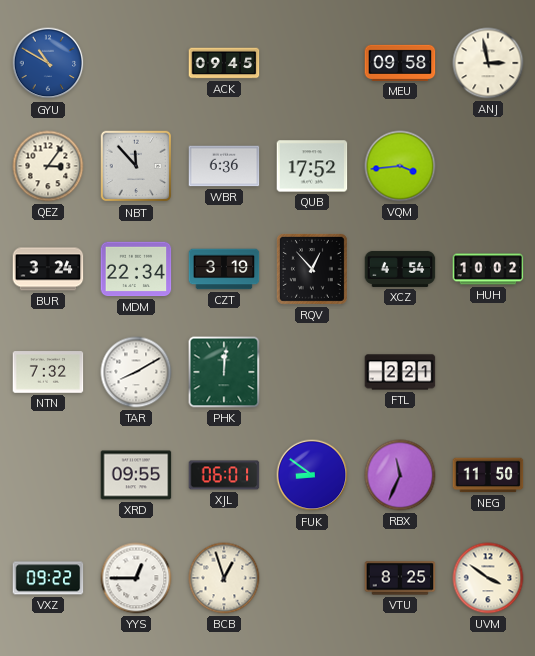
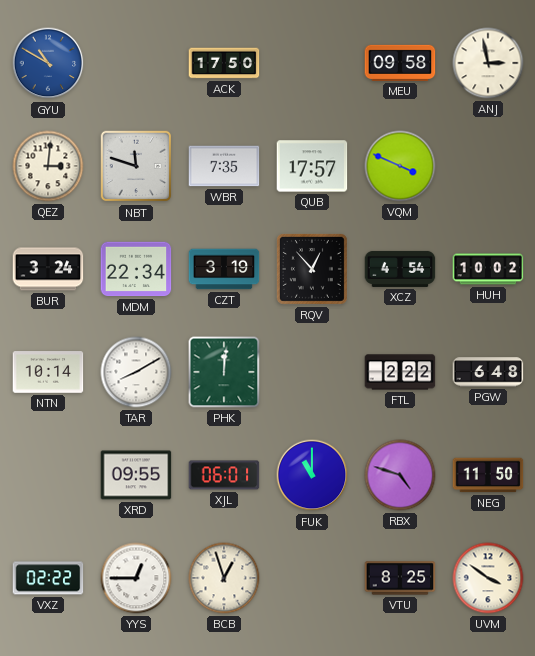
ACK: 09:45 -> 17:50
QEZ: 3:06 -> 3:01
NBT: 11:53 -> 11:48
WBR: 6:36 -> 7:35
QUB: 17:52 -> 17:57
VQM: 3:44 -> 3:49
NTN: 7:32 -> 10:14
FTL: 2:21 -> 2:22
PGW: none -> 6:48
FUK: 8:51 -> 11:00
RBX: 11:34 -> 4:48
VXZ: 09:22 -> 02:22
